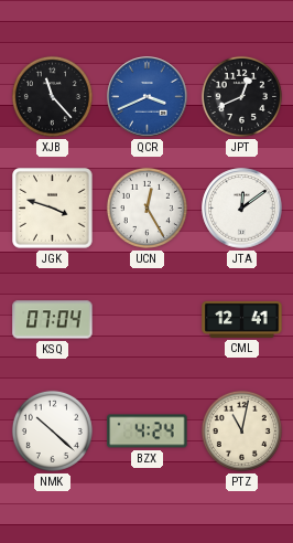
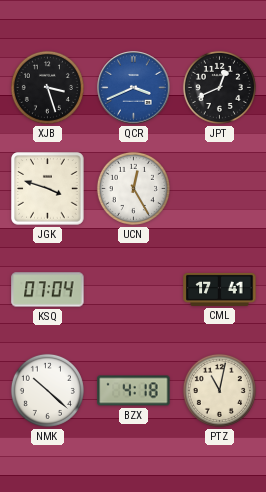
XJB: 11:23 -> 3:27
JTA: 12:09 -> none
CML: 12:41 -> 17:41
BZX: 4:24 -> 4:18
